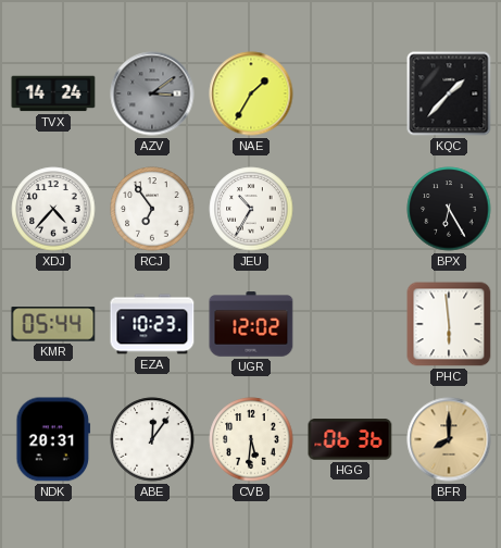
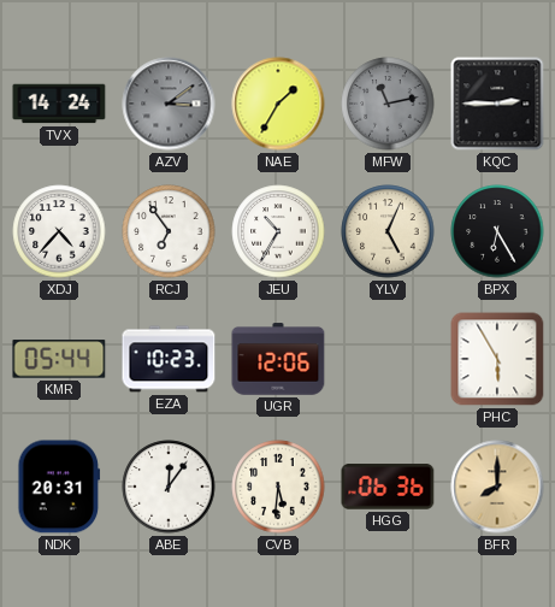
MFW: none -> 11:13
KQC: 1:37 -> 2:45
YLV: none -> 5:04
UGR: 12:02 -> 12:06
PHC: 5:59 -> 5:55
